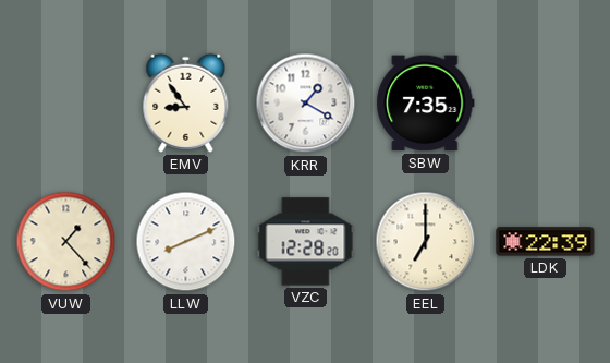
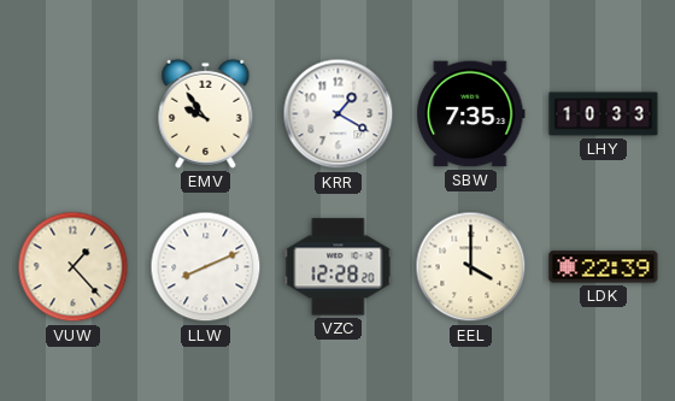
EMV: 8:54 -> 9:54
LHY: none -> 10:33
EEL: 7:00 -> 4:00
